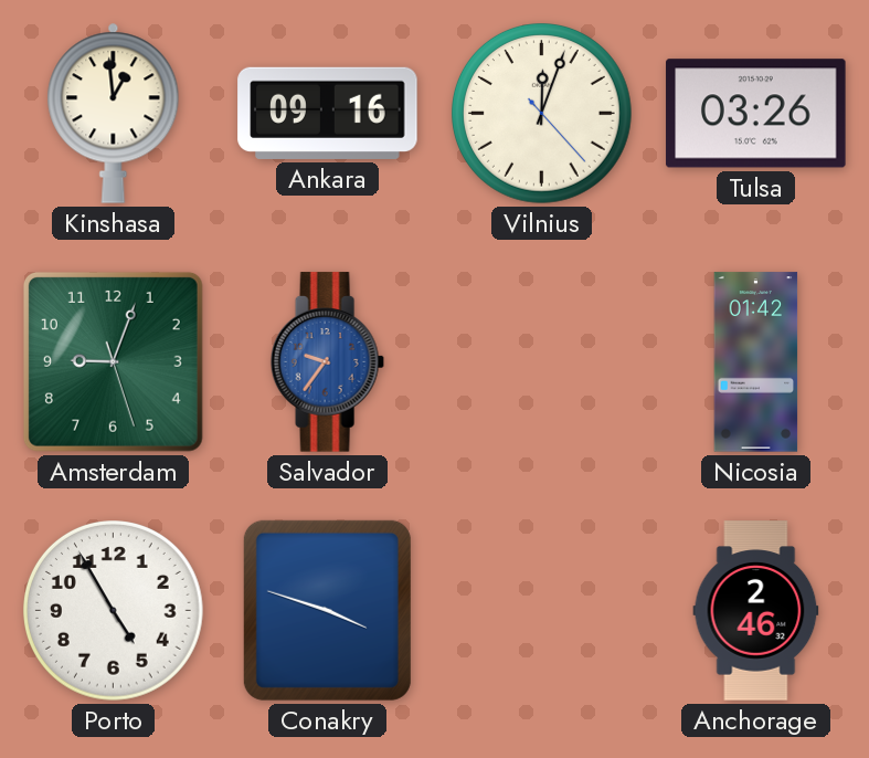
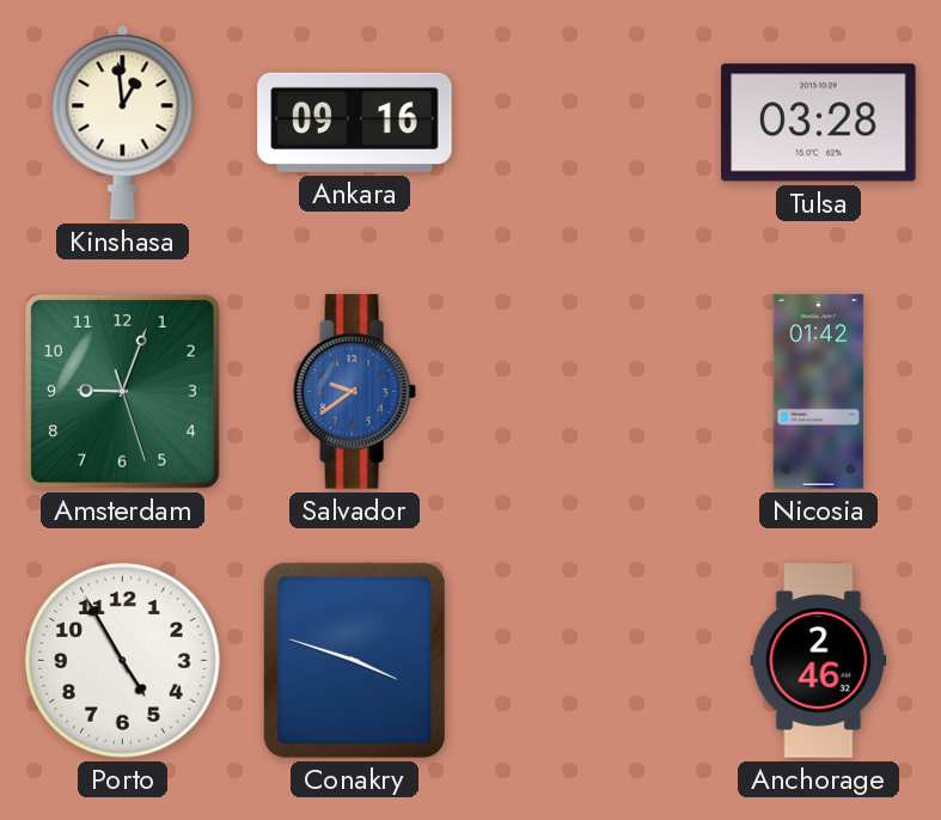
Vilnius: 12:03 -> none
Tulsa: 03:26 -> 03:28
Salvador: 9:36 -> 9:39
